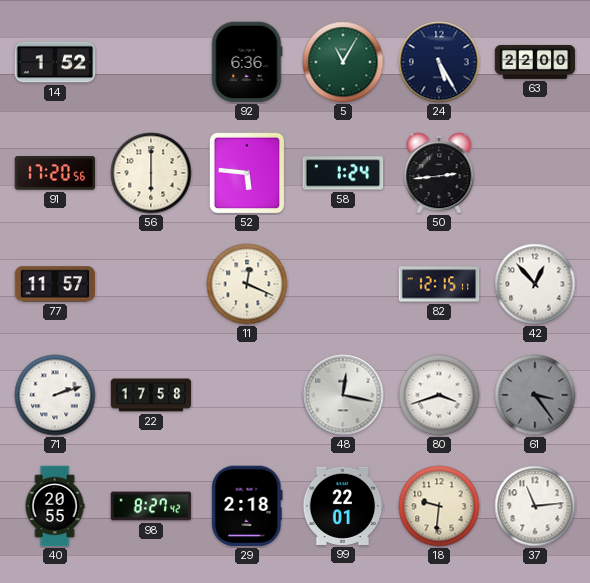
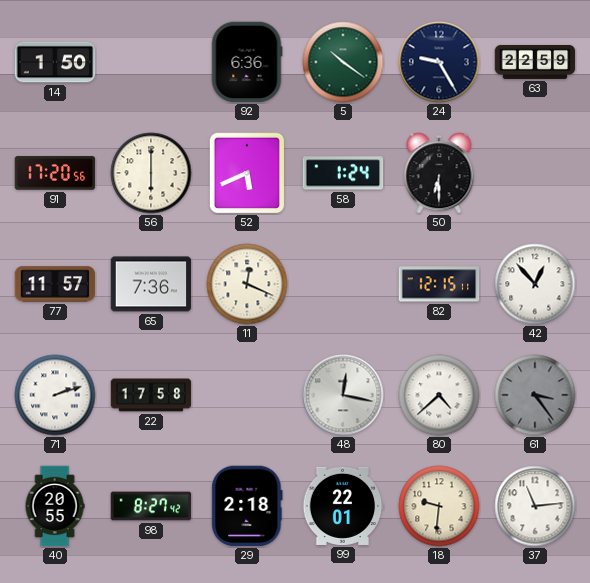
14: 1:52 -> 1:50
5: 11:05 -> 10:21
24: 5:25 -> 9:25
63: 22:00 -> 22:59
52: 5:46 -> 5:41
50: 2:44 -> 6:30
65: none -> 7:36
80: 3:42 -> 4:38
